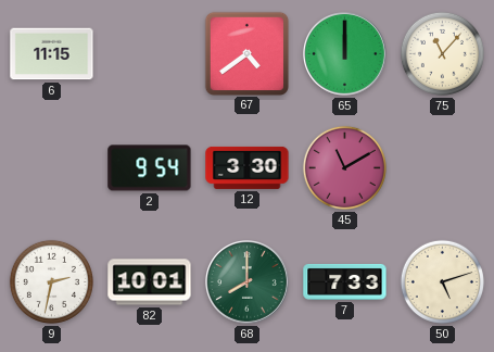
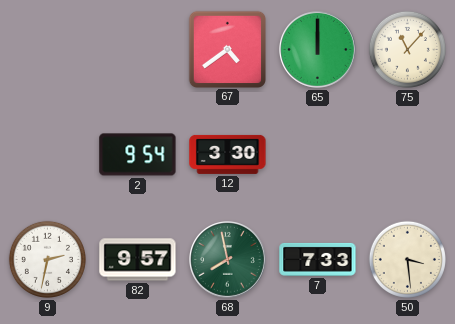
6: 11:15 -> none
45: 11:10 -> none
82: 10:01 -> 9:57
68: 8:00 -> 7:58
50: 5:12 -> 3:29
